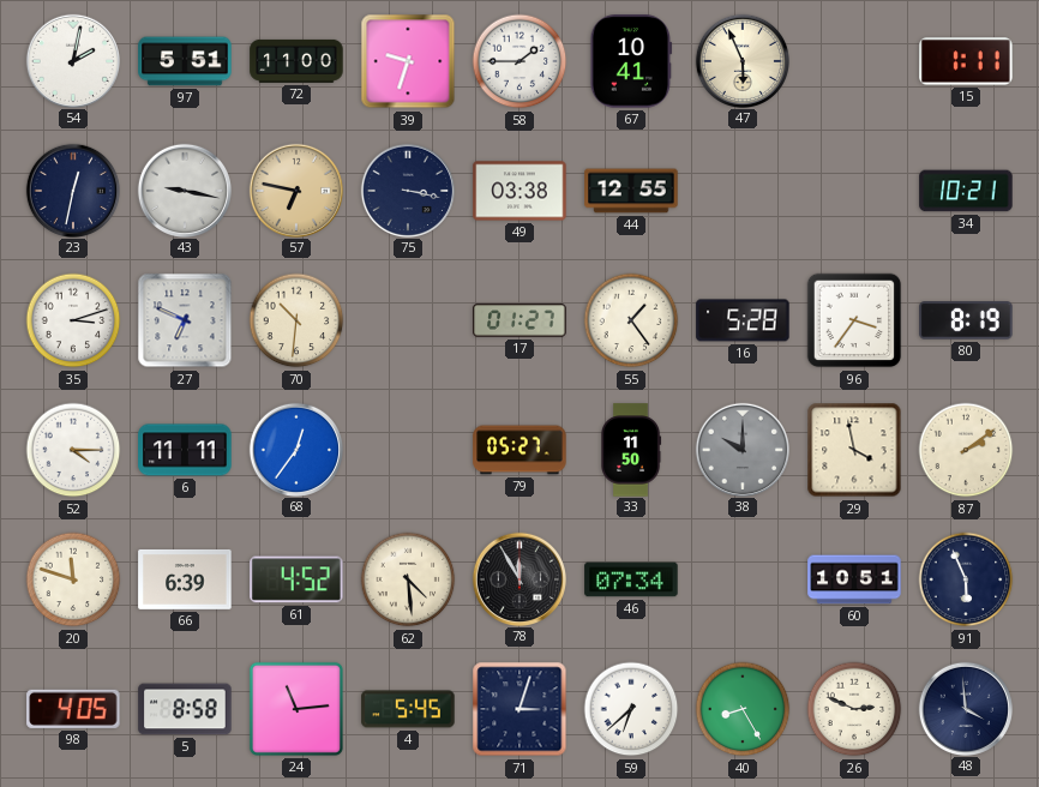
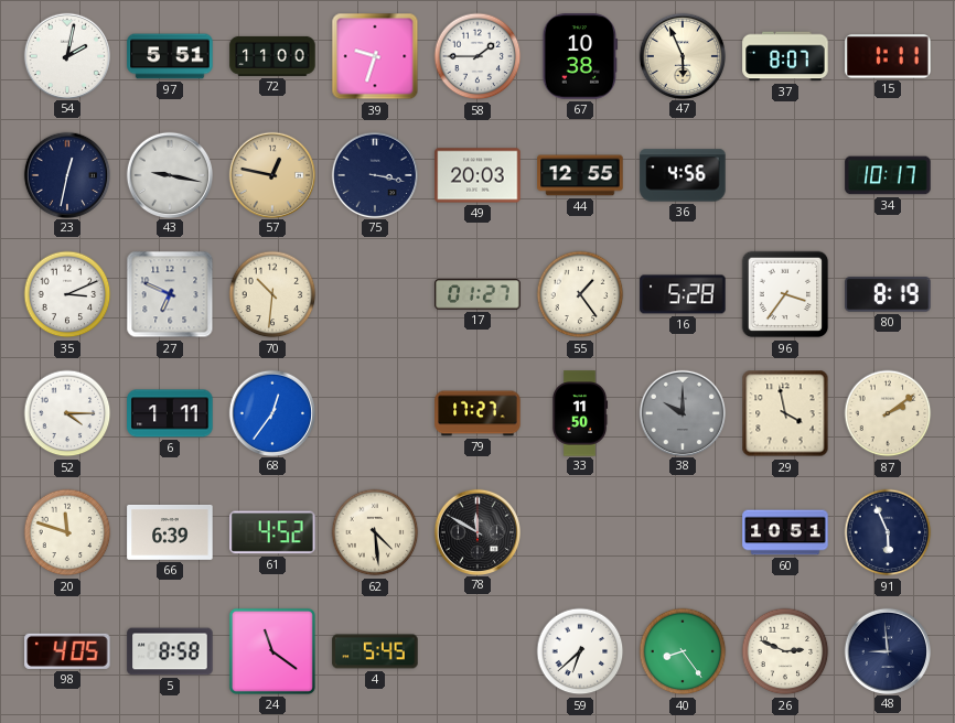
67: 10:41 -> 10:38
37: none -> 8:07
57: 6:47 -> 12:47
49: 03:38 -> 20:03
36: none -> 4:56
34: 10:21 -> 10:17
35: 3:12 -> 3:11
6: 11:11 -> 1:11
79: 05:27 -> 17:27
78: 11:55 -> 11:50
46: 07:34 -> none
24: 11:14 -> 11:21
71: 3:03 -> none
40: 8:25 -> 8:24
48: 3:59 -> 8:59
